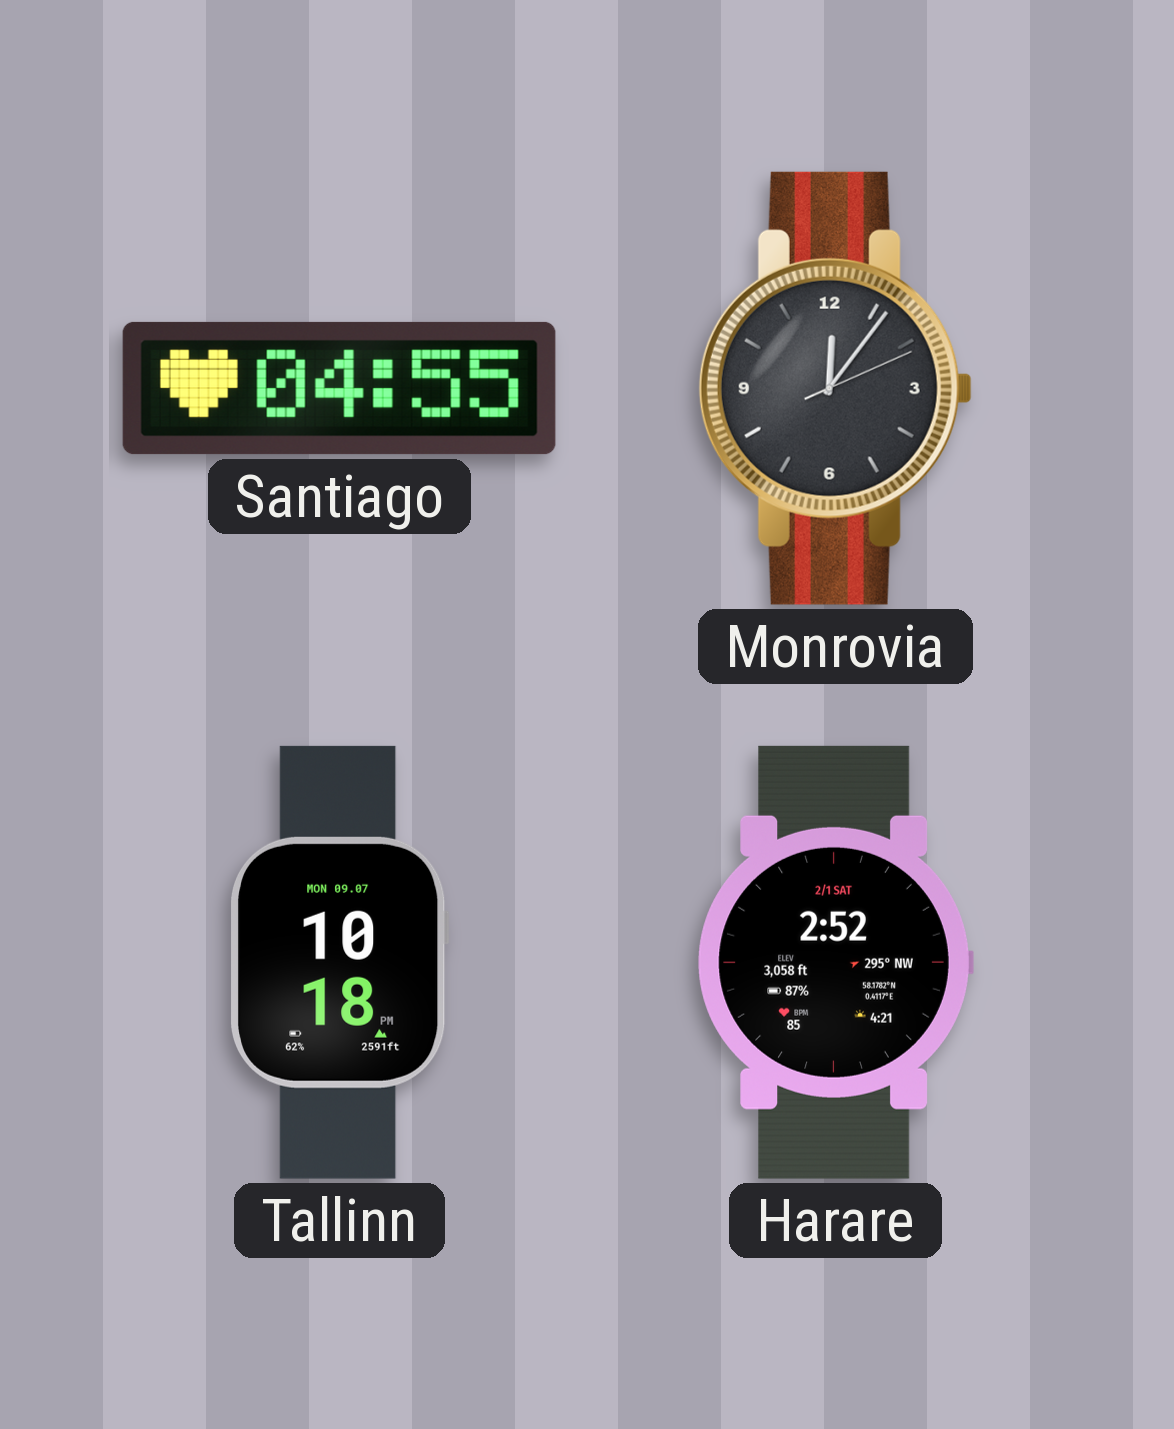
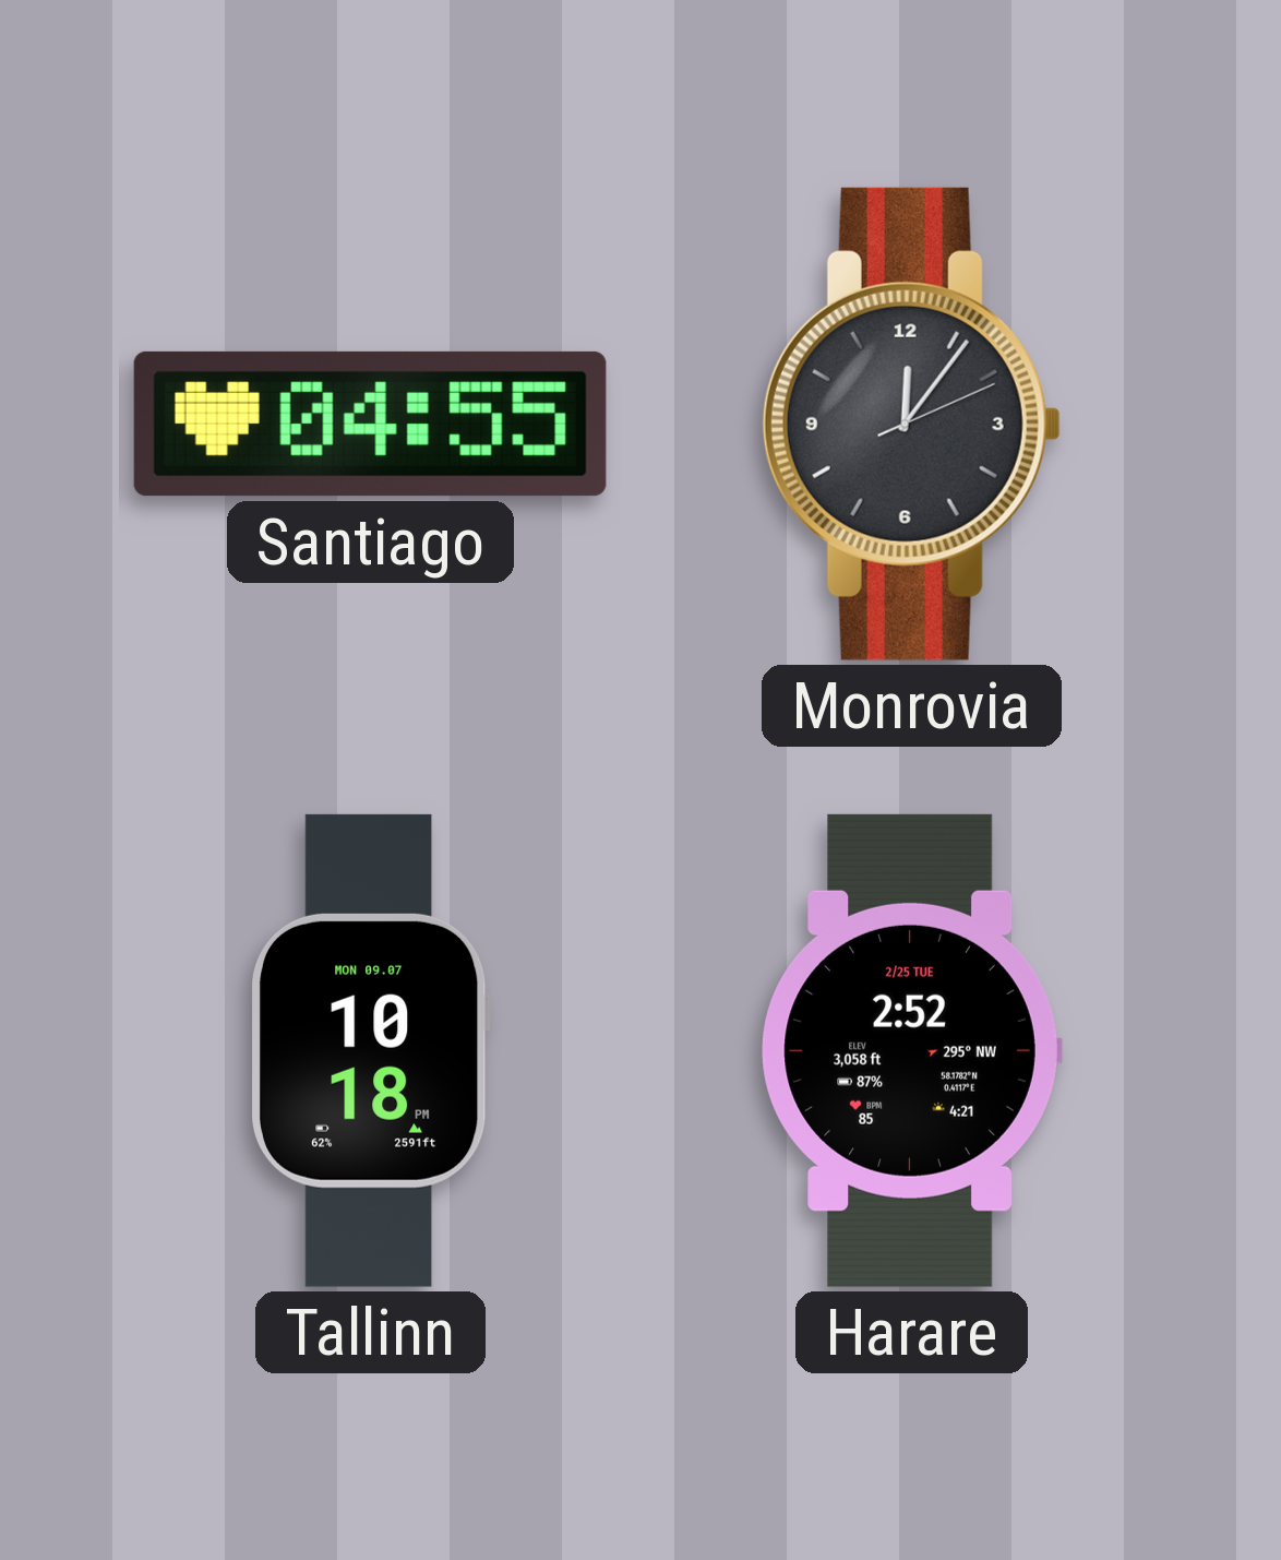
Harare date: 2/1 SAT -> 2/25 TUE
